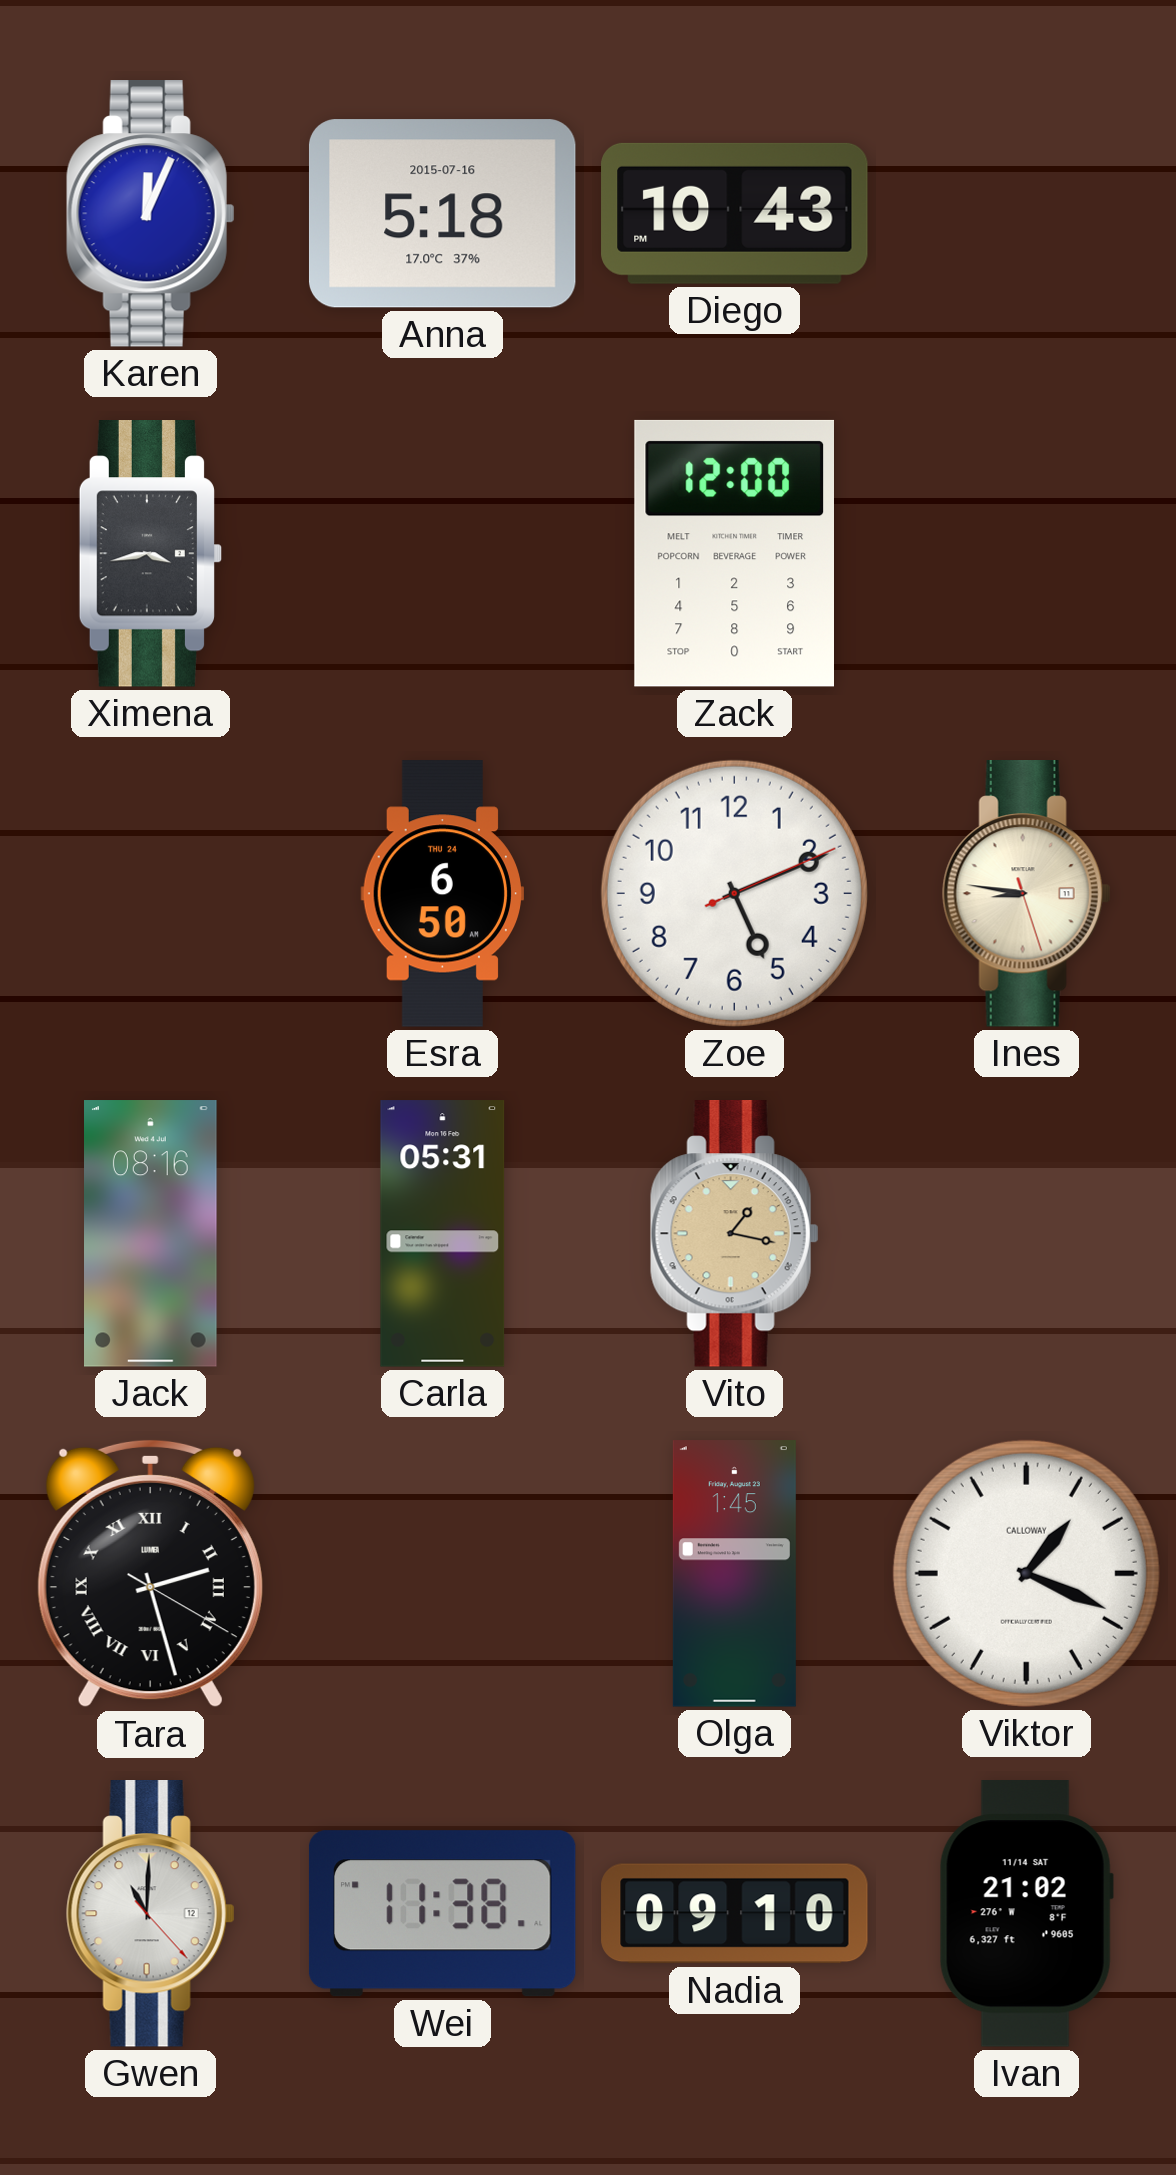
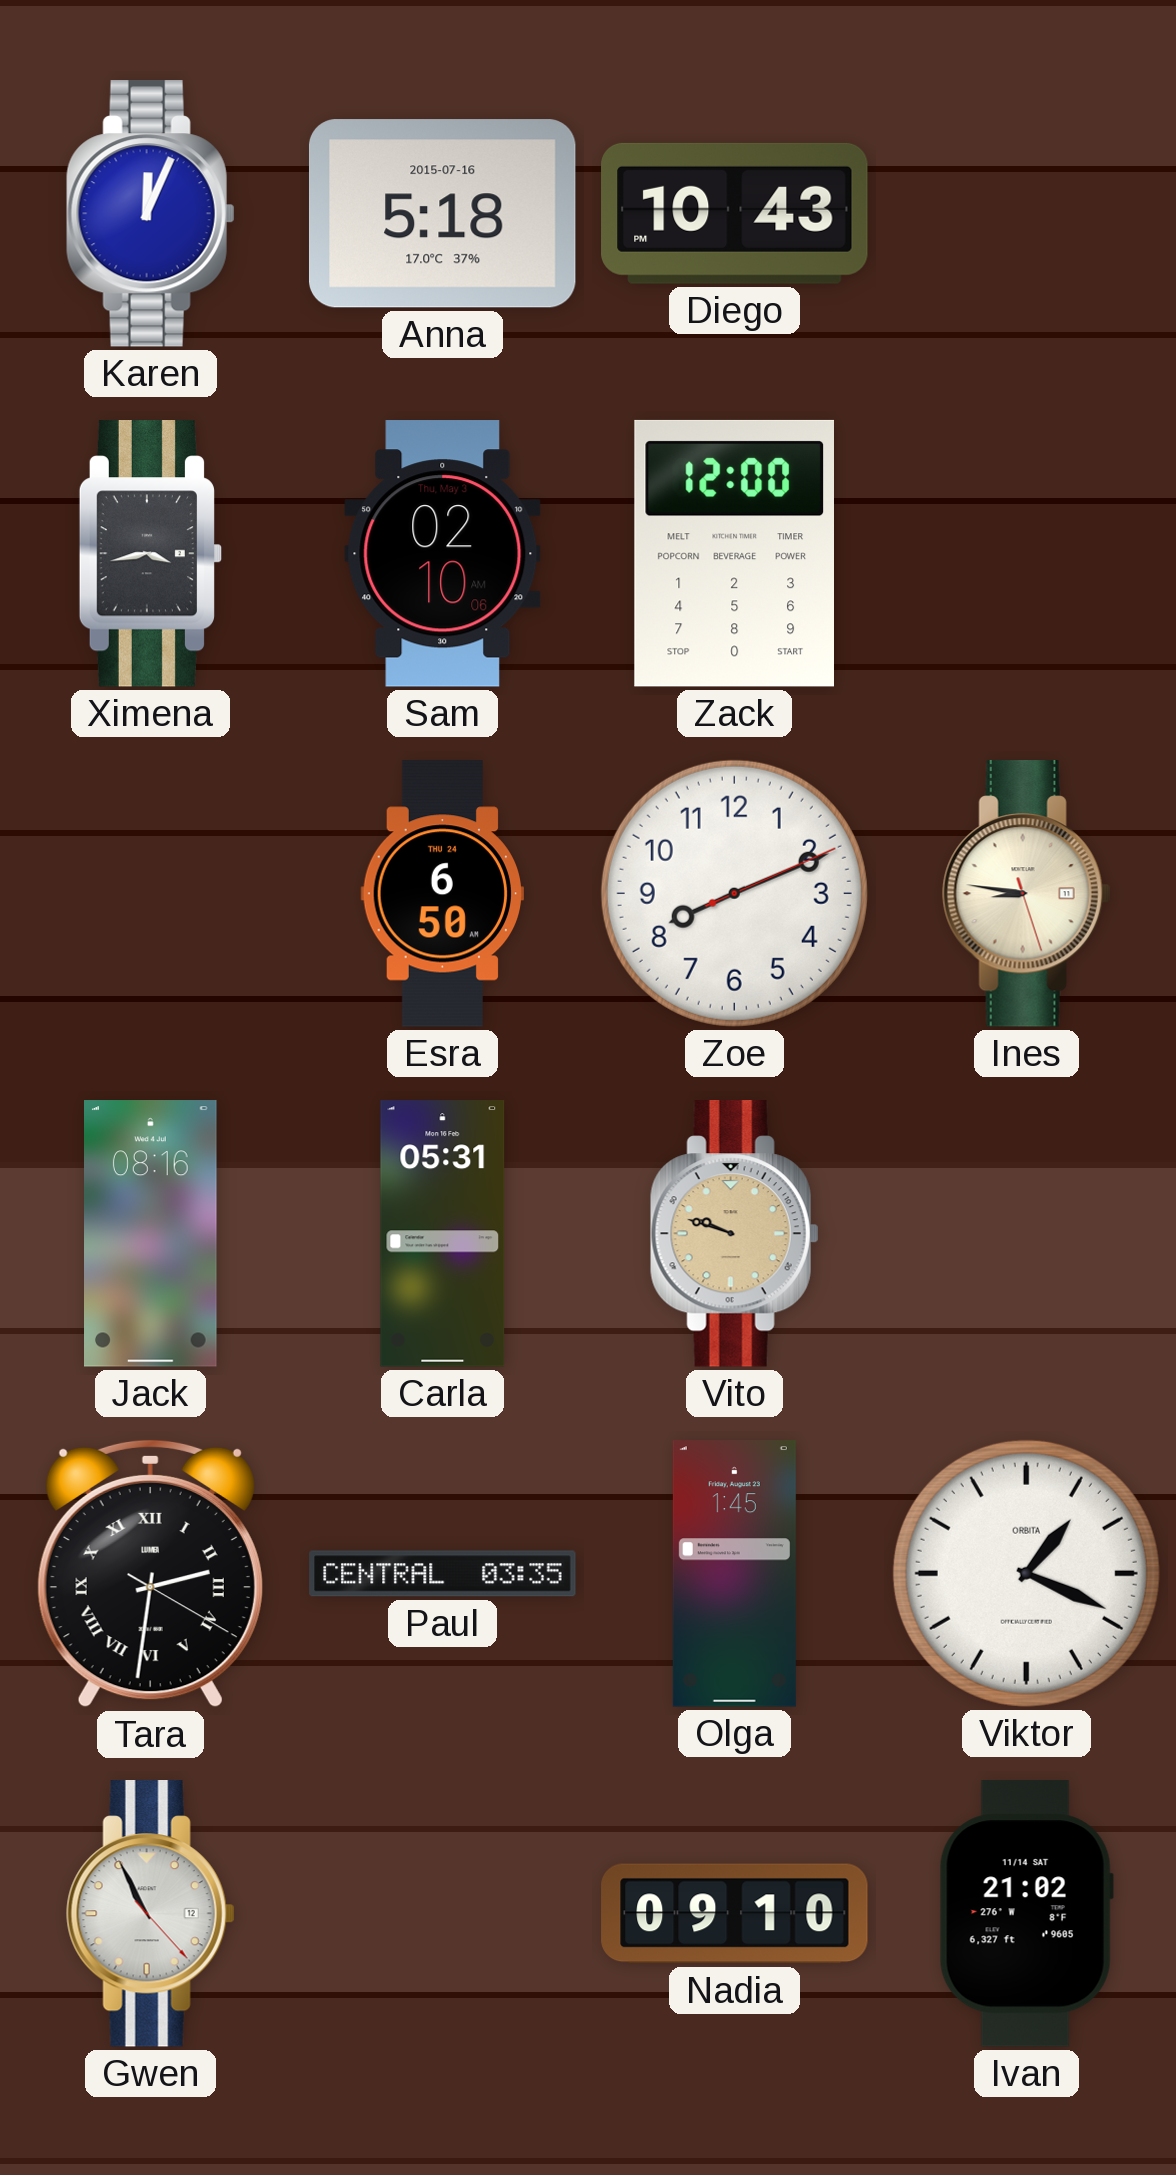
Sam: none -> 02:10
Zoe: 5:11 -> 8:11
Vito: 1:17 -> 9:48
Tara: 2:27 -> 2:31
Paul: none -> 03:35
Viktor brand: CALLOWAY -> ORBITA
Gwen: 11:00 -> 10:55
Wei: 11:38 -> none
